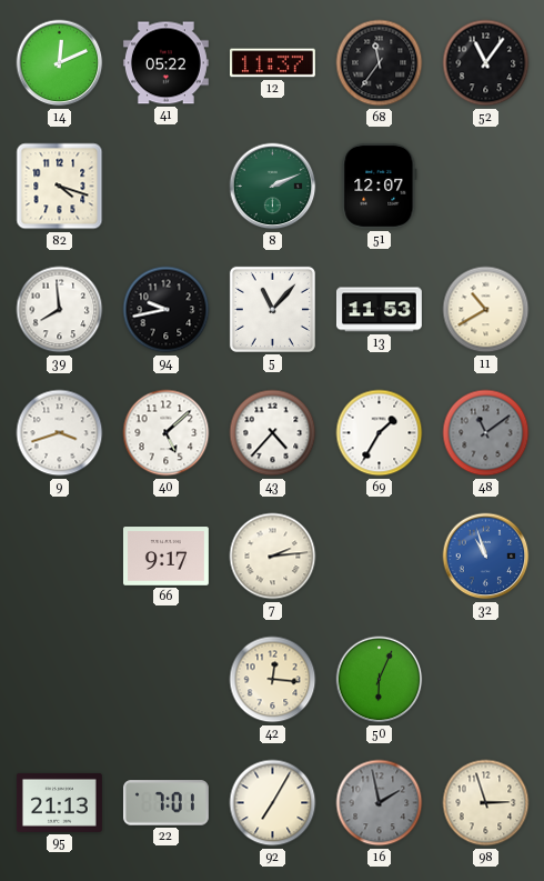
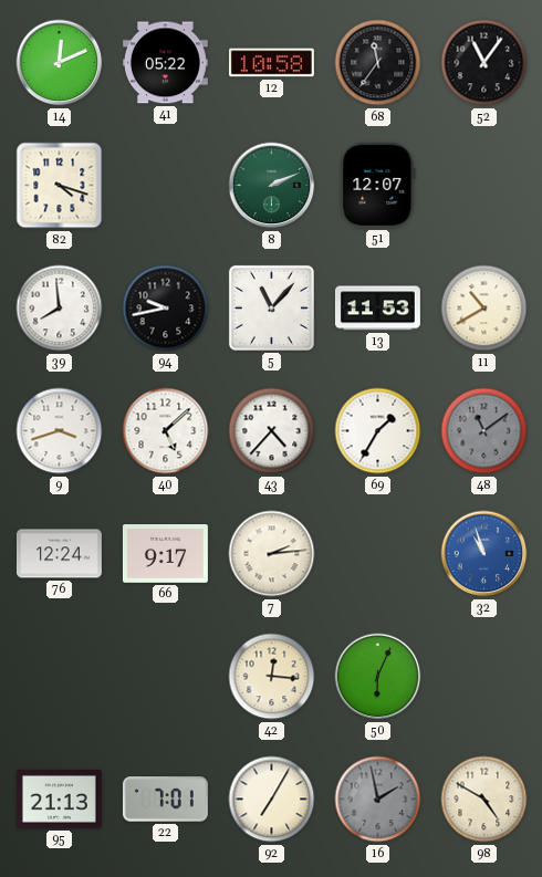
12: 11:37 -> 10:58
76: none -> 12:24
98: 2:57 -> 4:50
